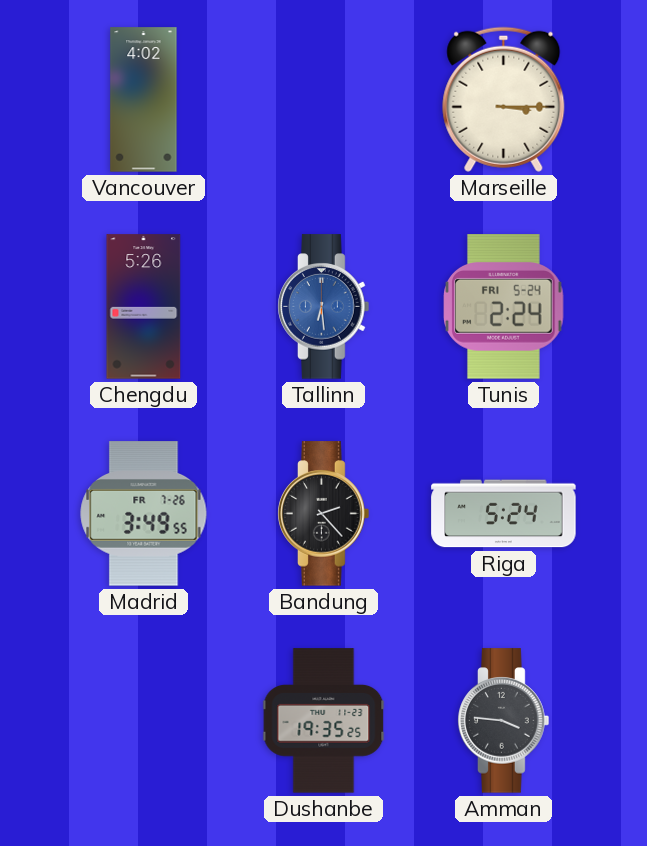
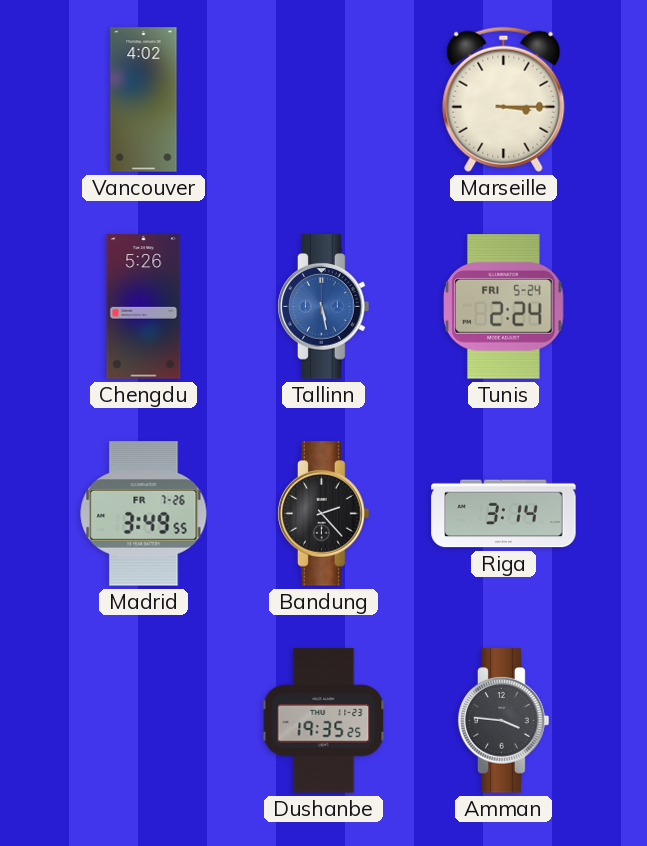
Tallinn: 6:29 -> 5:28
Riga: 5:24 -> 3:14
